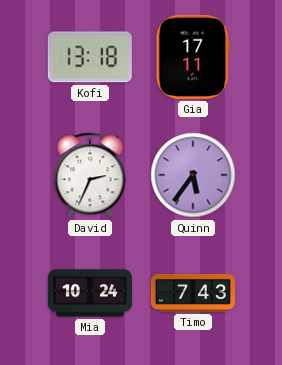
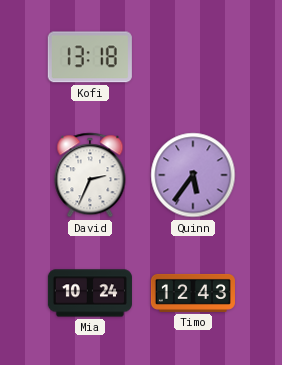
Gia: 17:11 -> none
Timo: 7:43 -> 12:43
